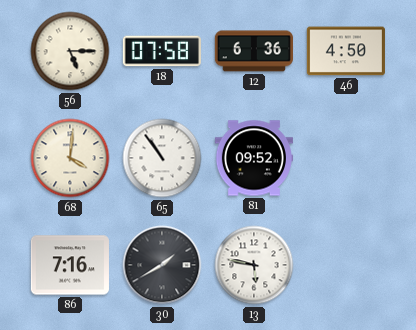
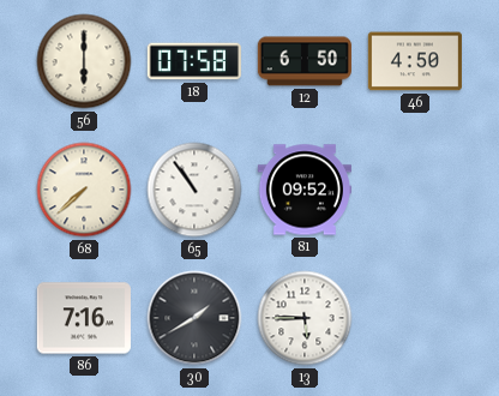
56: 5:15 -> 6:00
12: 6:36 -> 6:50
68: 4:01 -> 7:38
13: 5:47 -> 5:45
